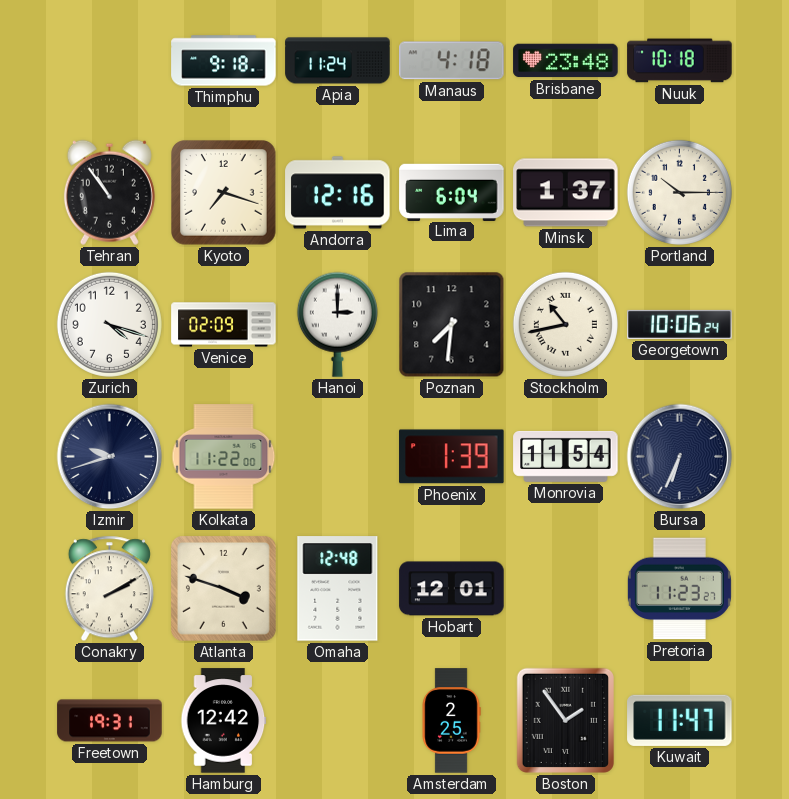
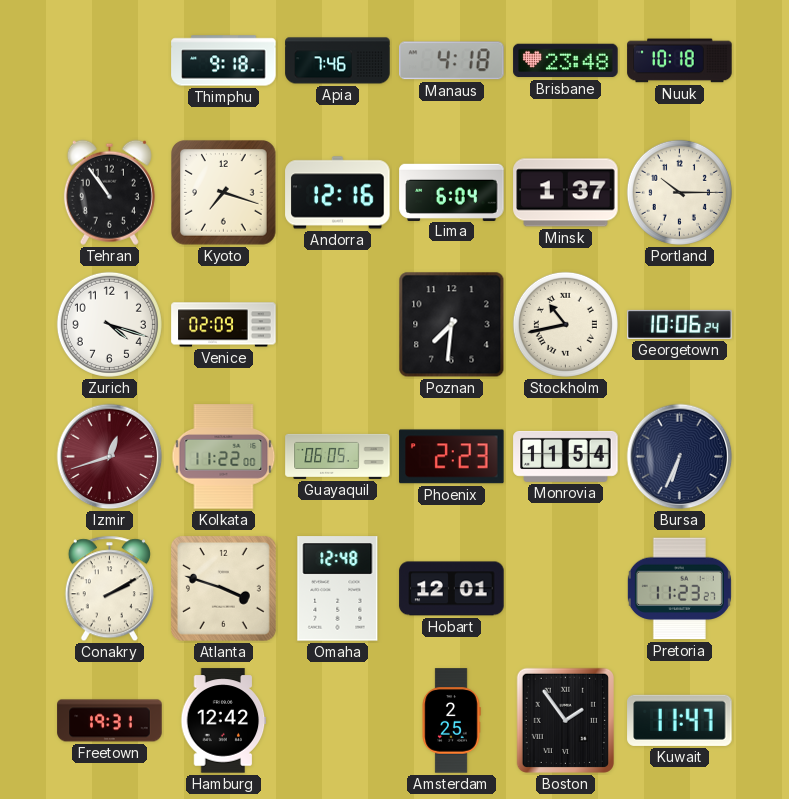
Apia: 11:24 -> 7:46
Hanoi: 3:00 -> none
Izmir: 9:42 -> 12:42
Izmir dial: navy -> burgundy
Guayaquil: none -> 06:05
Phoenix: 1:39 -> 2:23
